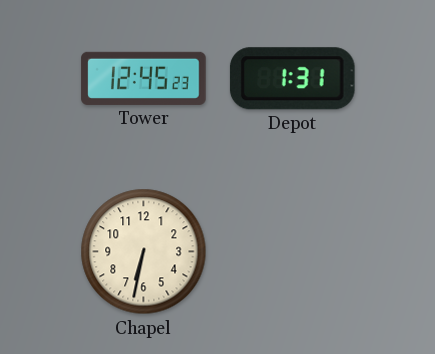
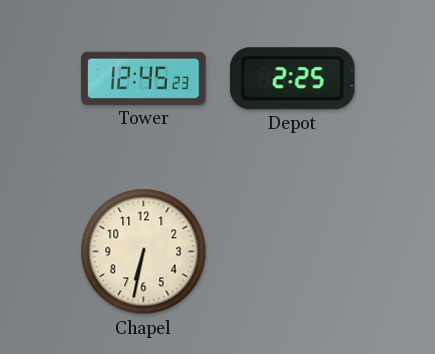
Depot: 1:31 -> 2:25
